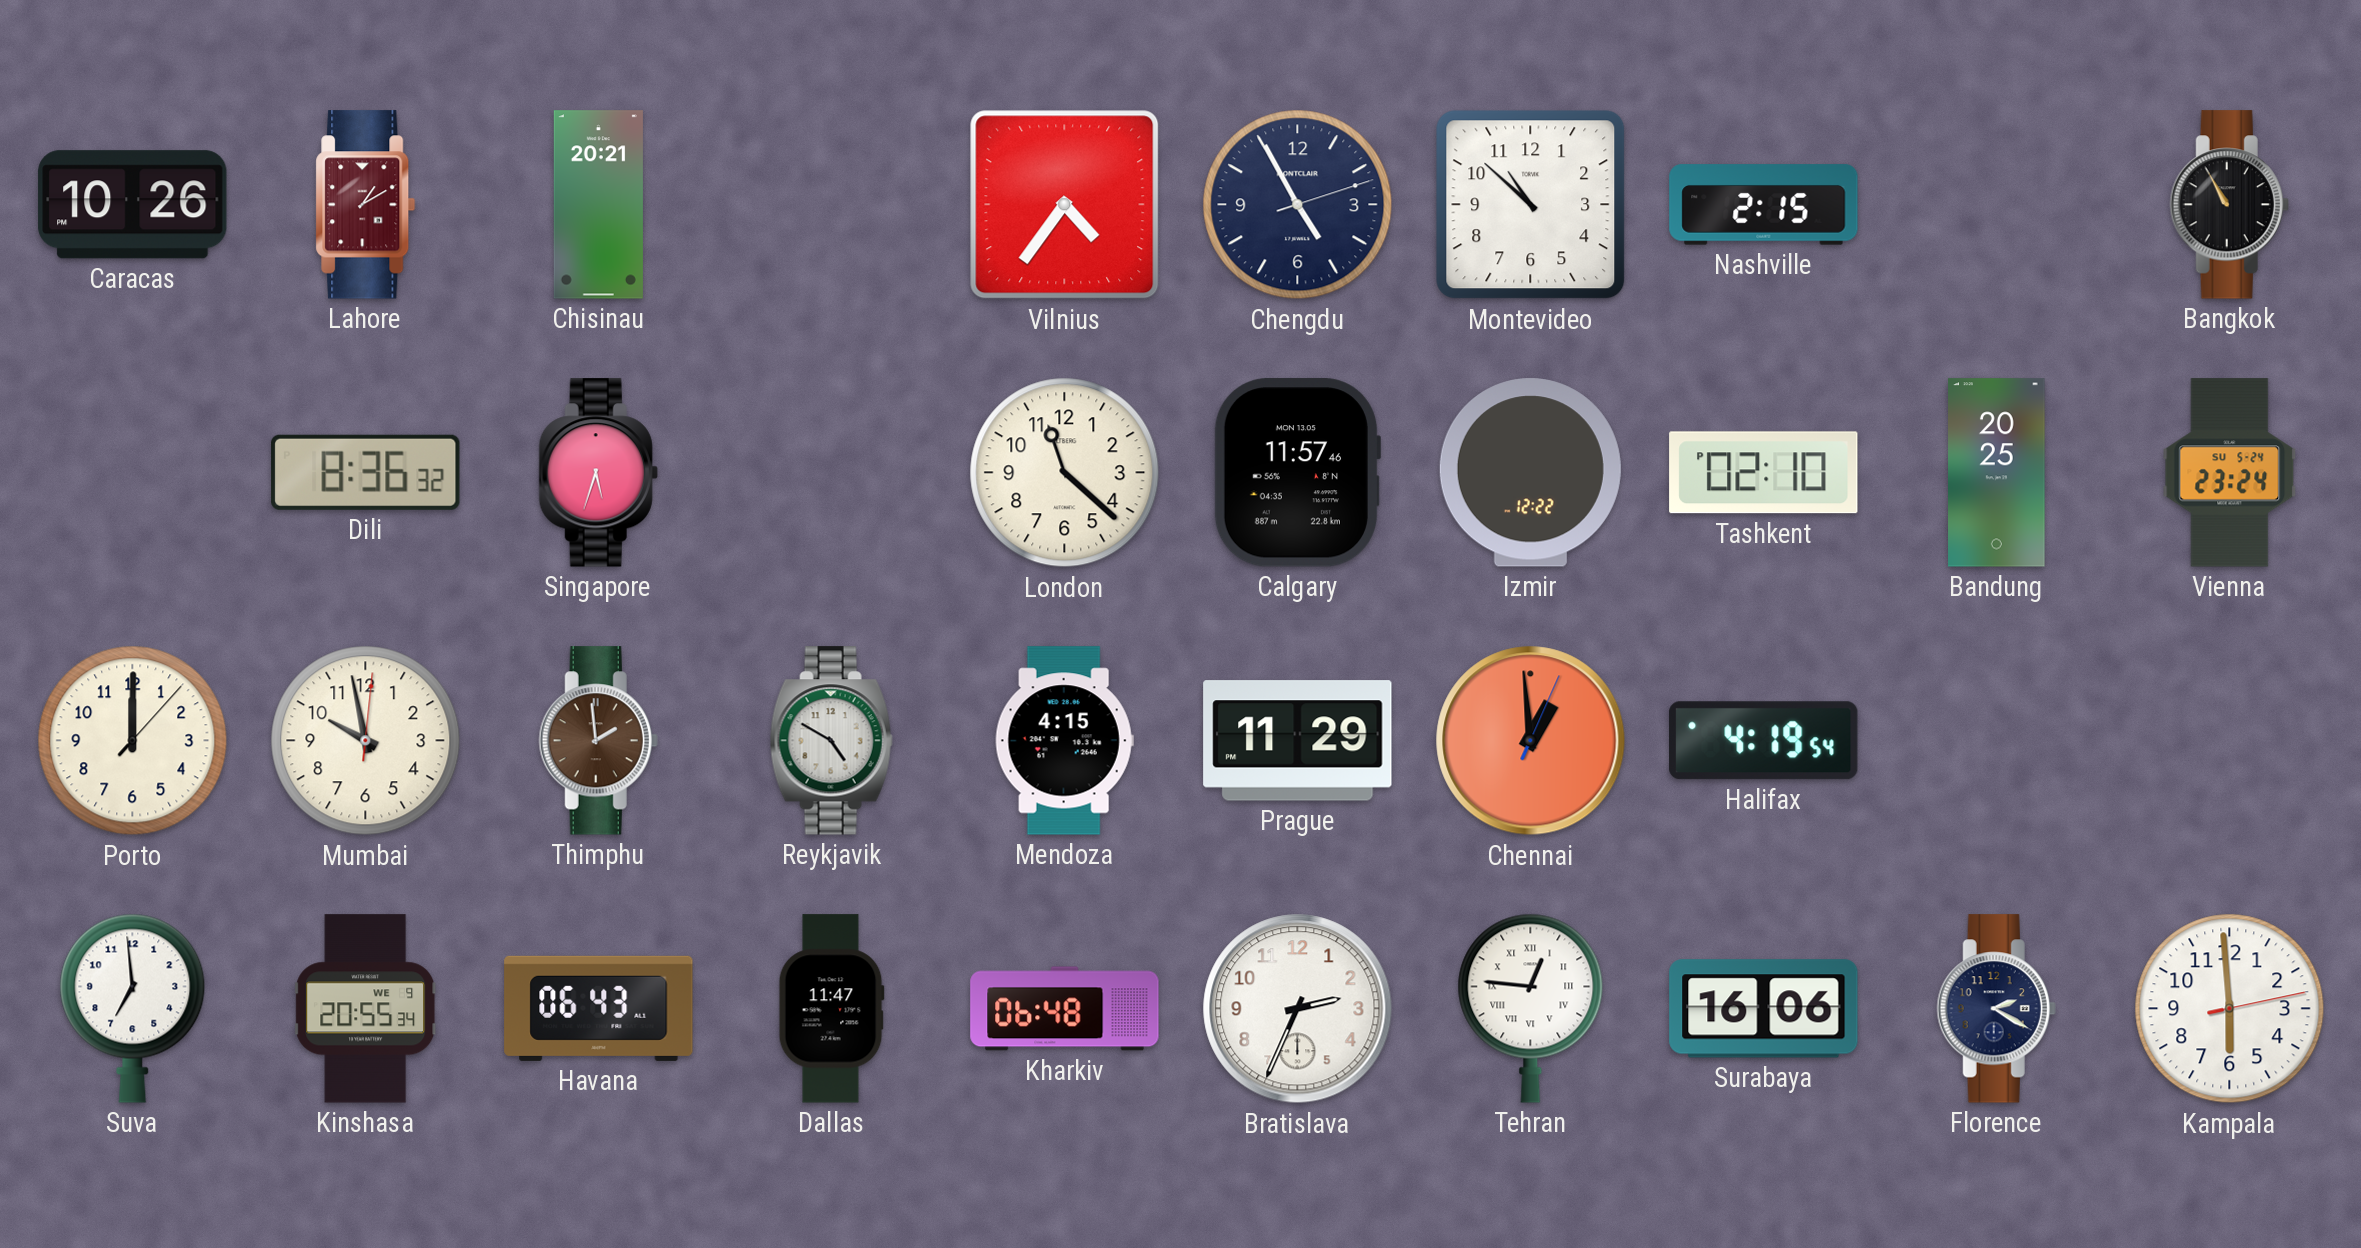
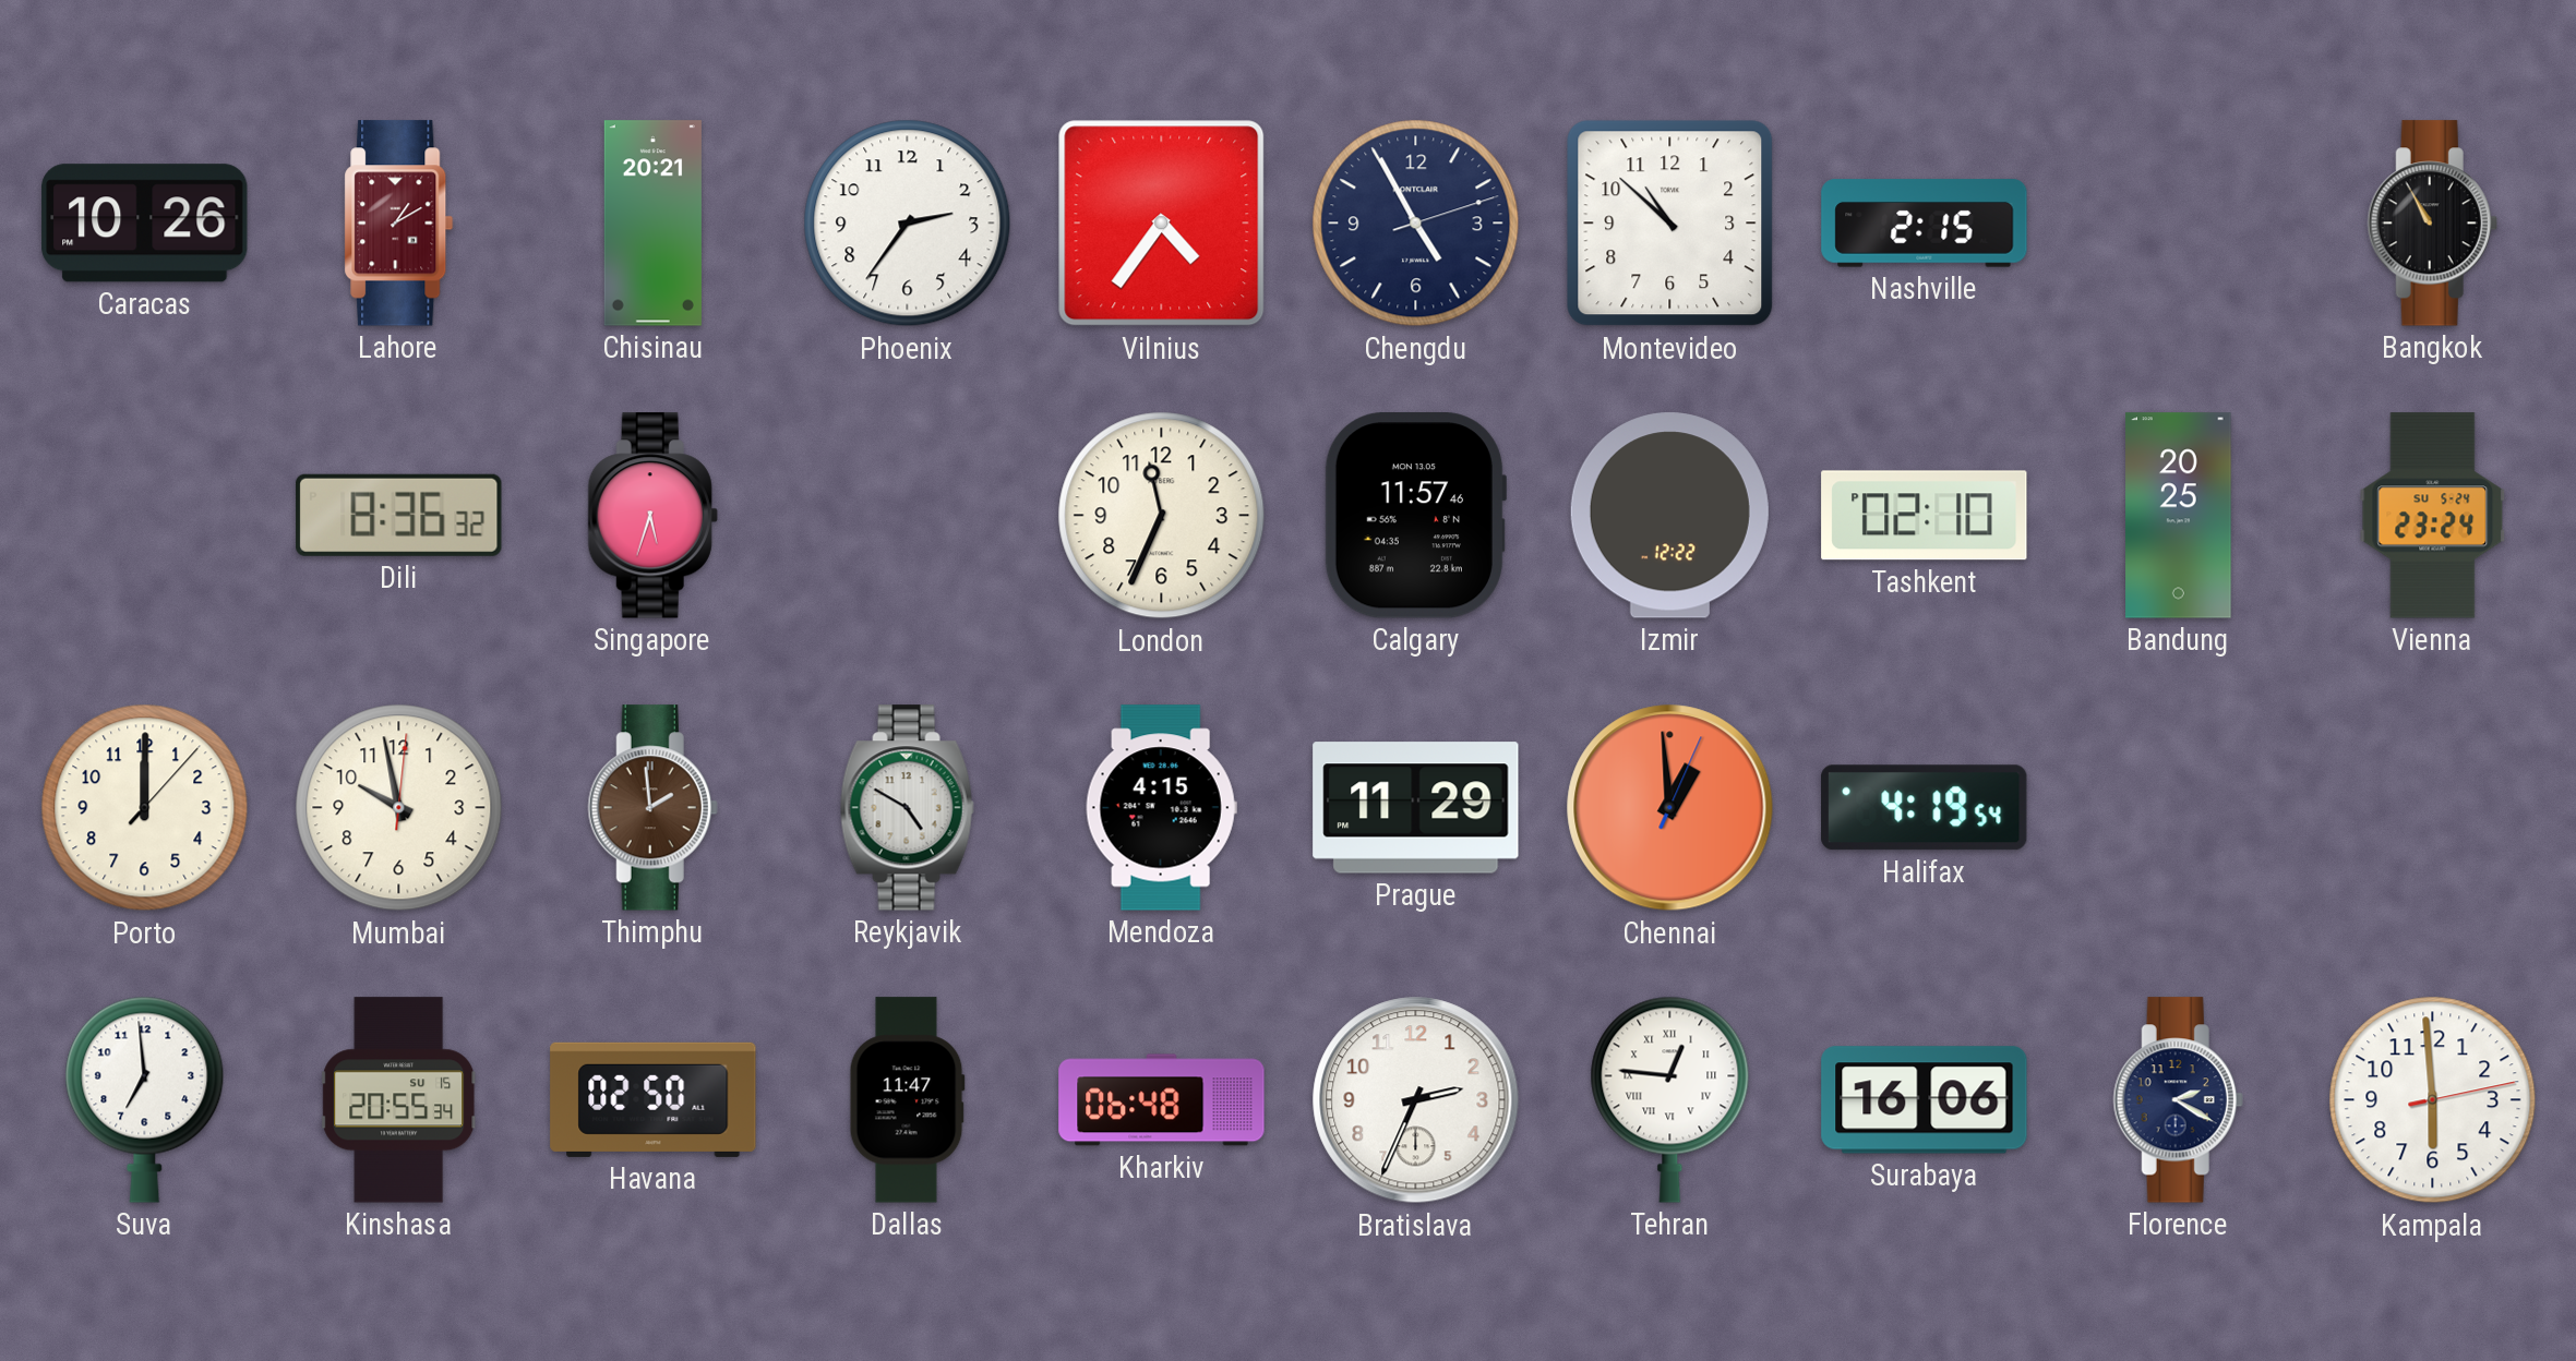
Phoenix: none -> 2:36
London: 11:22 -> 11:34
Kinshasa date: WE 9 -> SU 15
Havana: 06:43 -> 02:50
